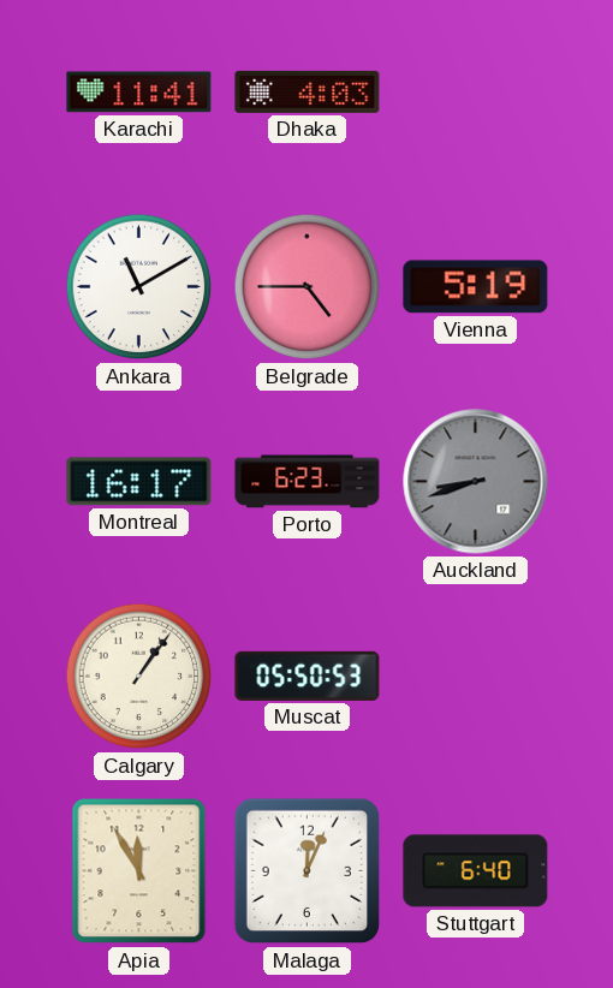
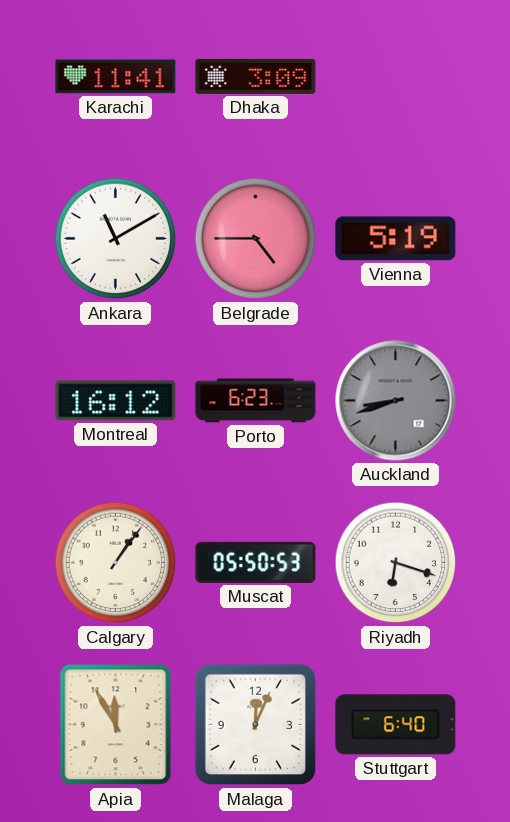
Dhaka: 4:03 -> 3:09
Montreal: 16:17 -> 16:12
Riyadh: none -> 6:18
